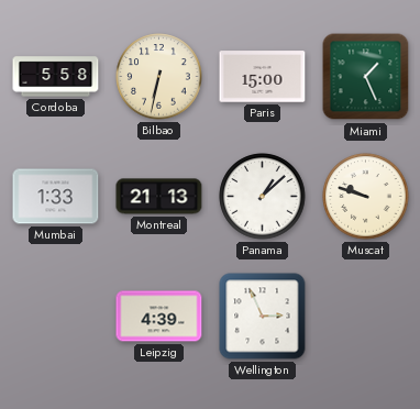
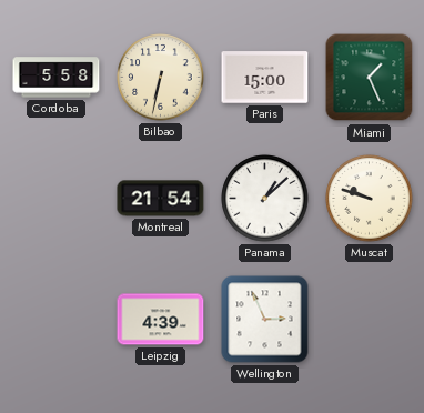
Mumbai: 1:33 -> none
Montreal: 21:13 -> 21:54
